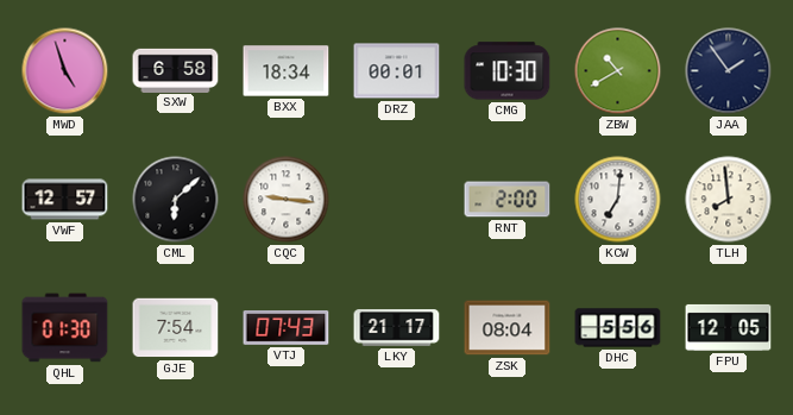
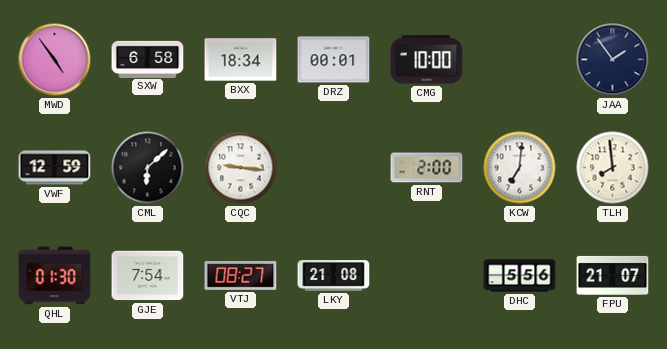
MWD: 4:57 -> 4:54
CMG: 10:30 -> 10:00
ZBW: 10:40 -> none
VWF: 12:57 -> 12:59
VTJ: 07:43 -> 08:27
LKY: 21:17 -> 21:08
ZSK: 08:04 -> none
FPU: 12:05 -> 21:07
